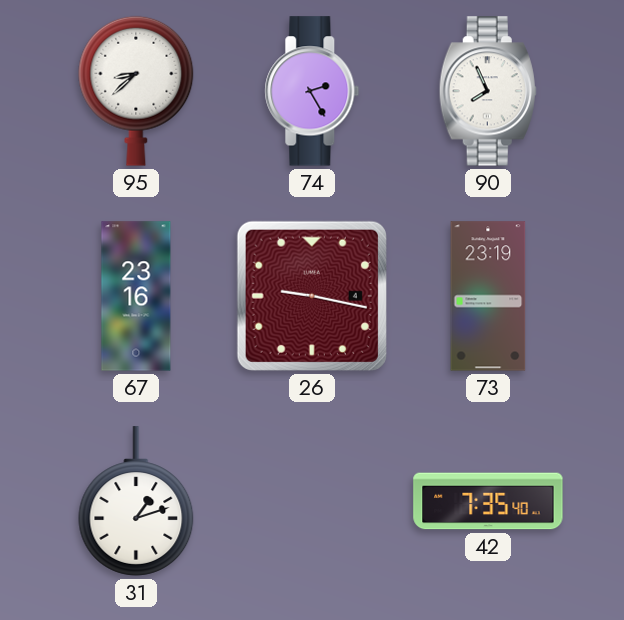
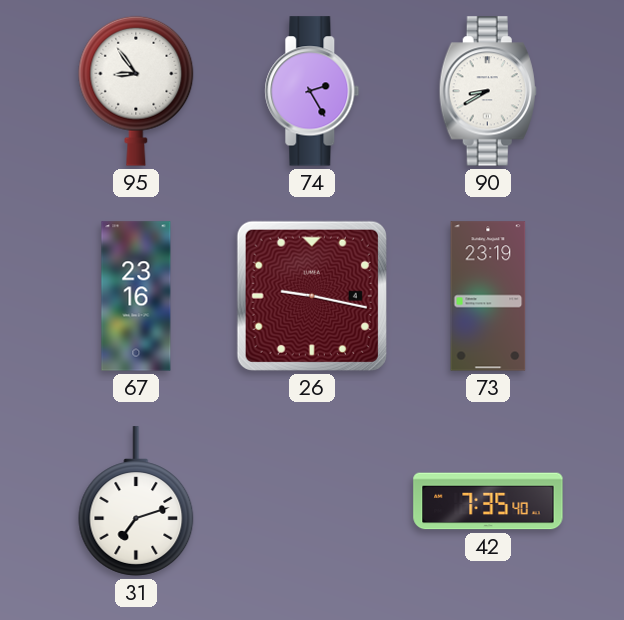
95: 8:38 -> 8:54
90: 7:56 -> 8:40
31: 1:12 -> 7:12
